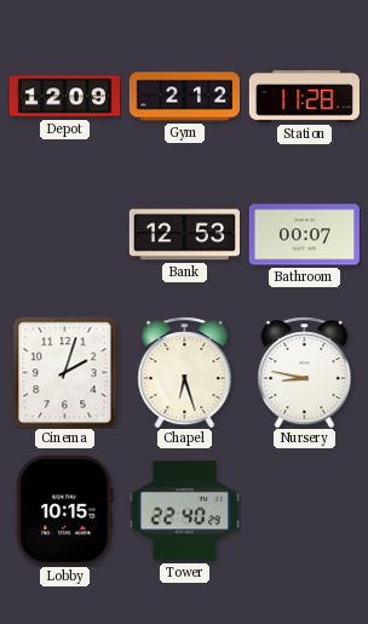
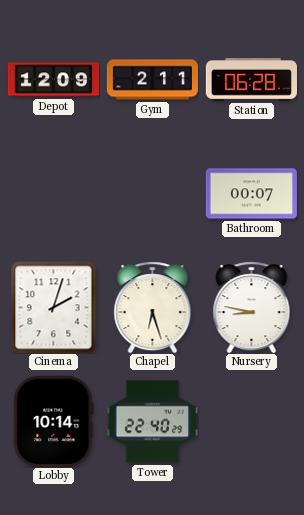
Gym: 2:12 -> 2:11
Station: 11:28 -> 06:28
Bank: 12:53 -> none
Lobby: 10:15 -> 10:14
